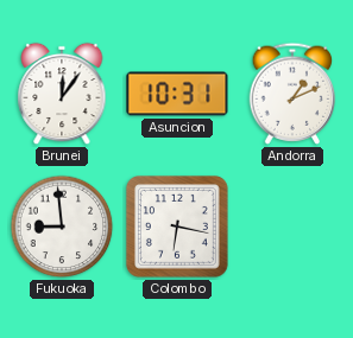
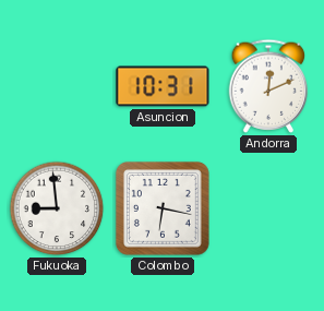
Brunei: 12:06 -> none
Andorra: 1:11 -> 12:11
